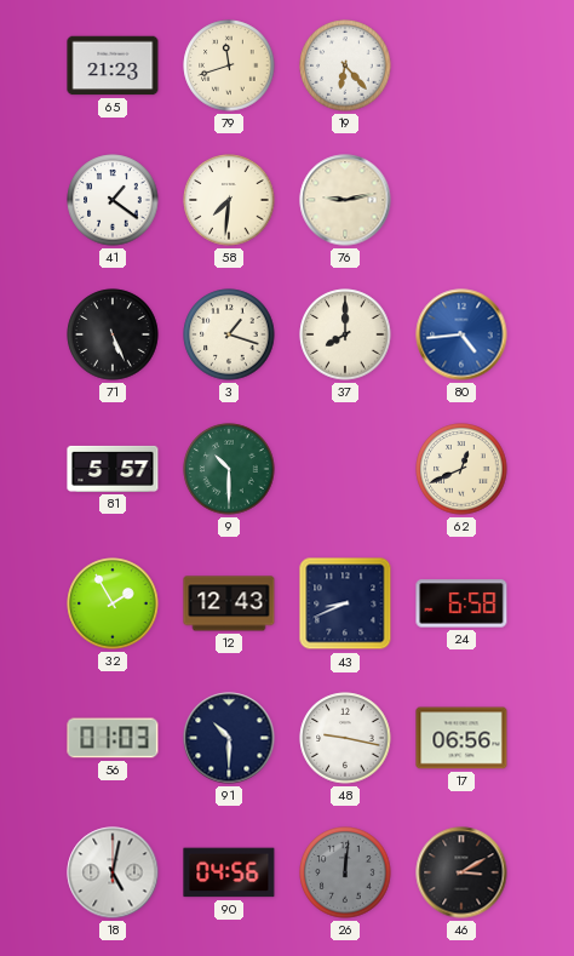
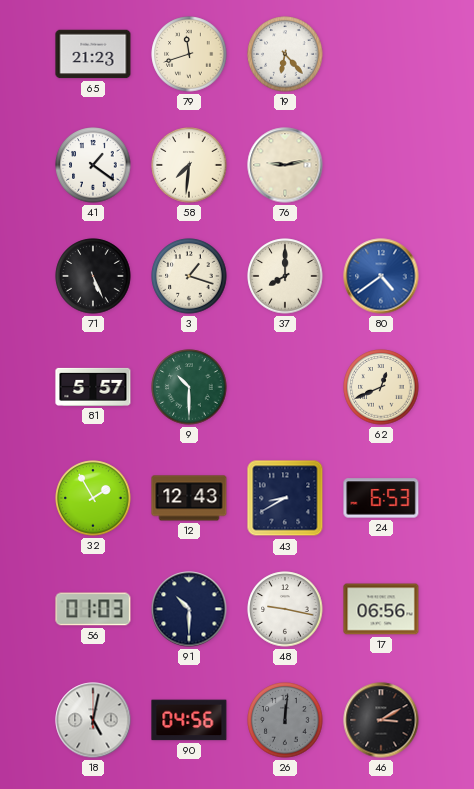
80: 4:44 -> 4:39
43: 8:41 -> 8:40
24: 6:58 -> 6:53
